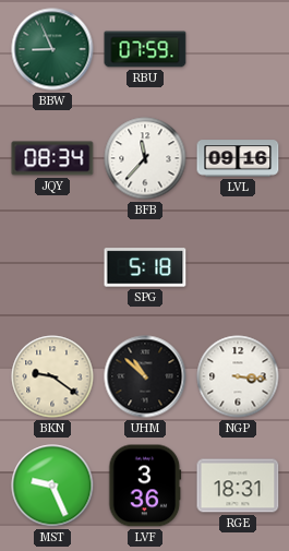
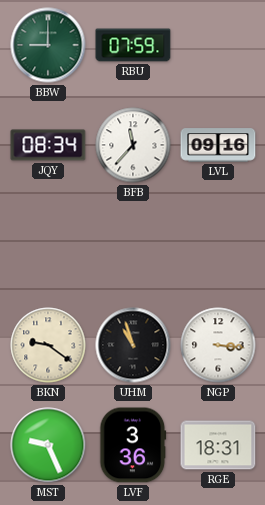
BBW: 8:56 -> 9:00
SPG: 5:18 -> none
UHM: 10:52 -> 10:57
